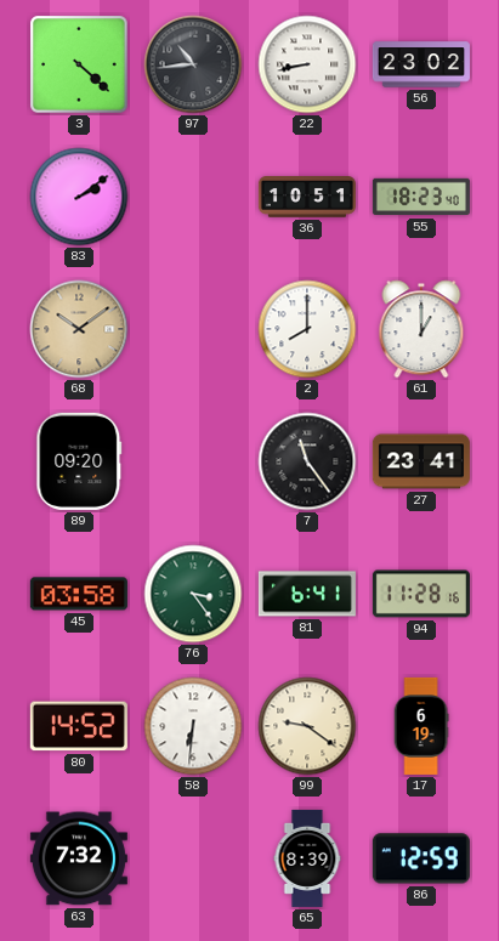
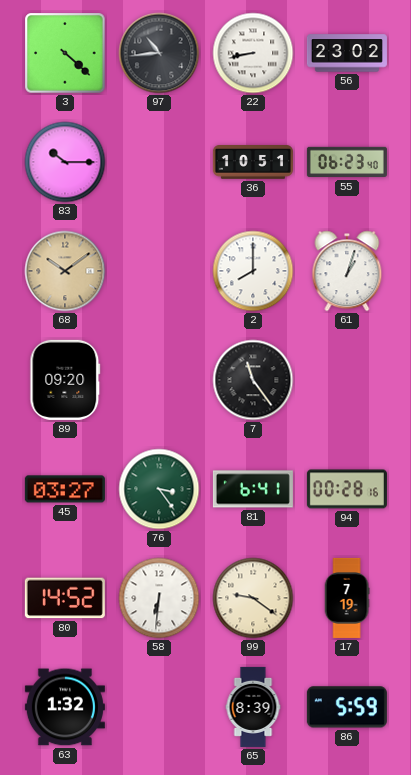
83: 2:09 -> 10:15
55: 18:23 -> 06:23
61: 1:00 -> 1:03
27: 23:41 -> none
45: 03:58 -> 03:27
94: 11:28 -> 00:28
17: 6:19 -> 7:19
63: 7:32 -> 1:32
86: 12:59 -> 5:59
